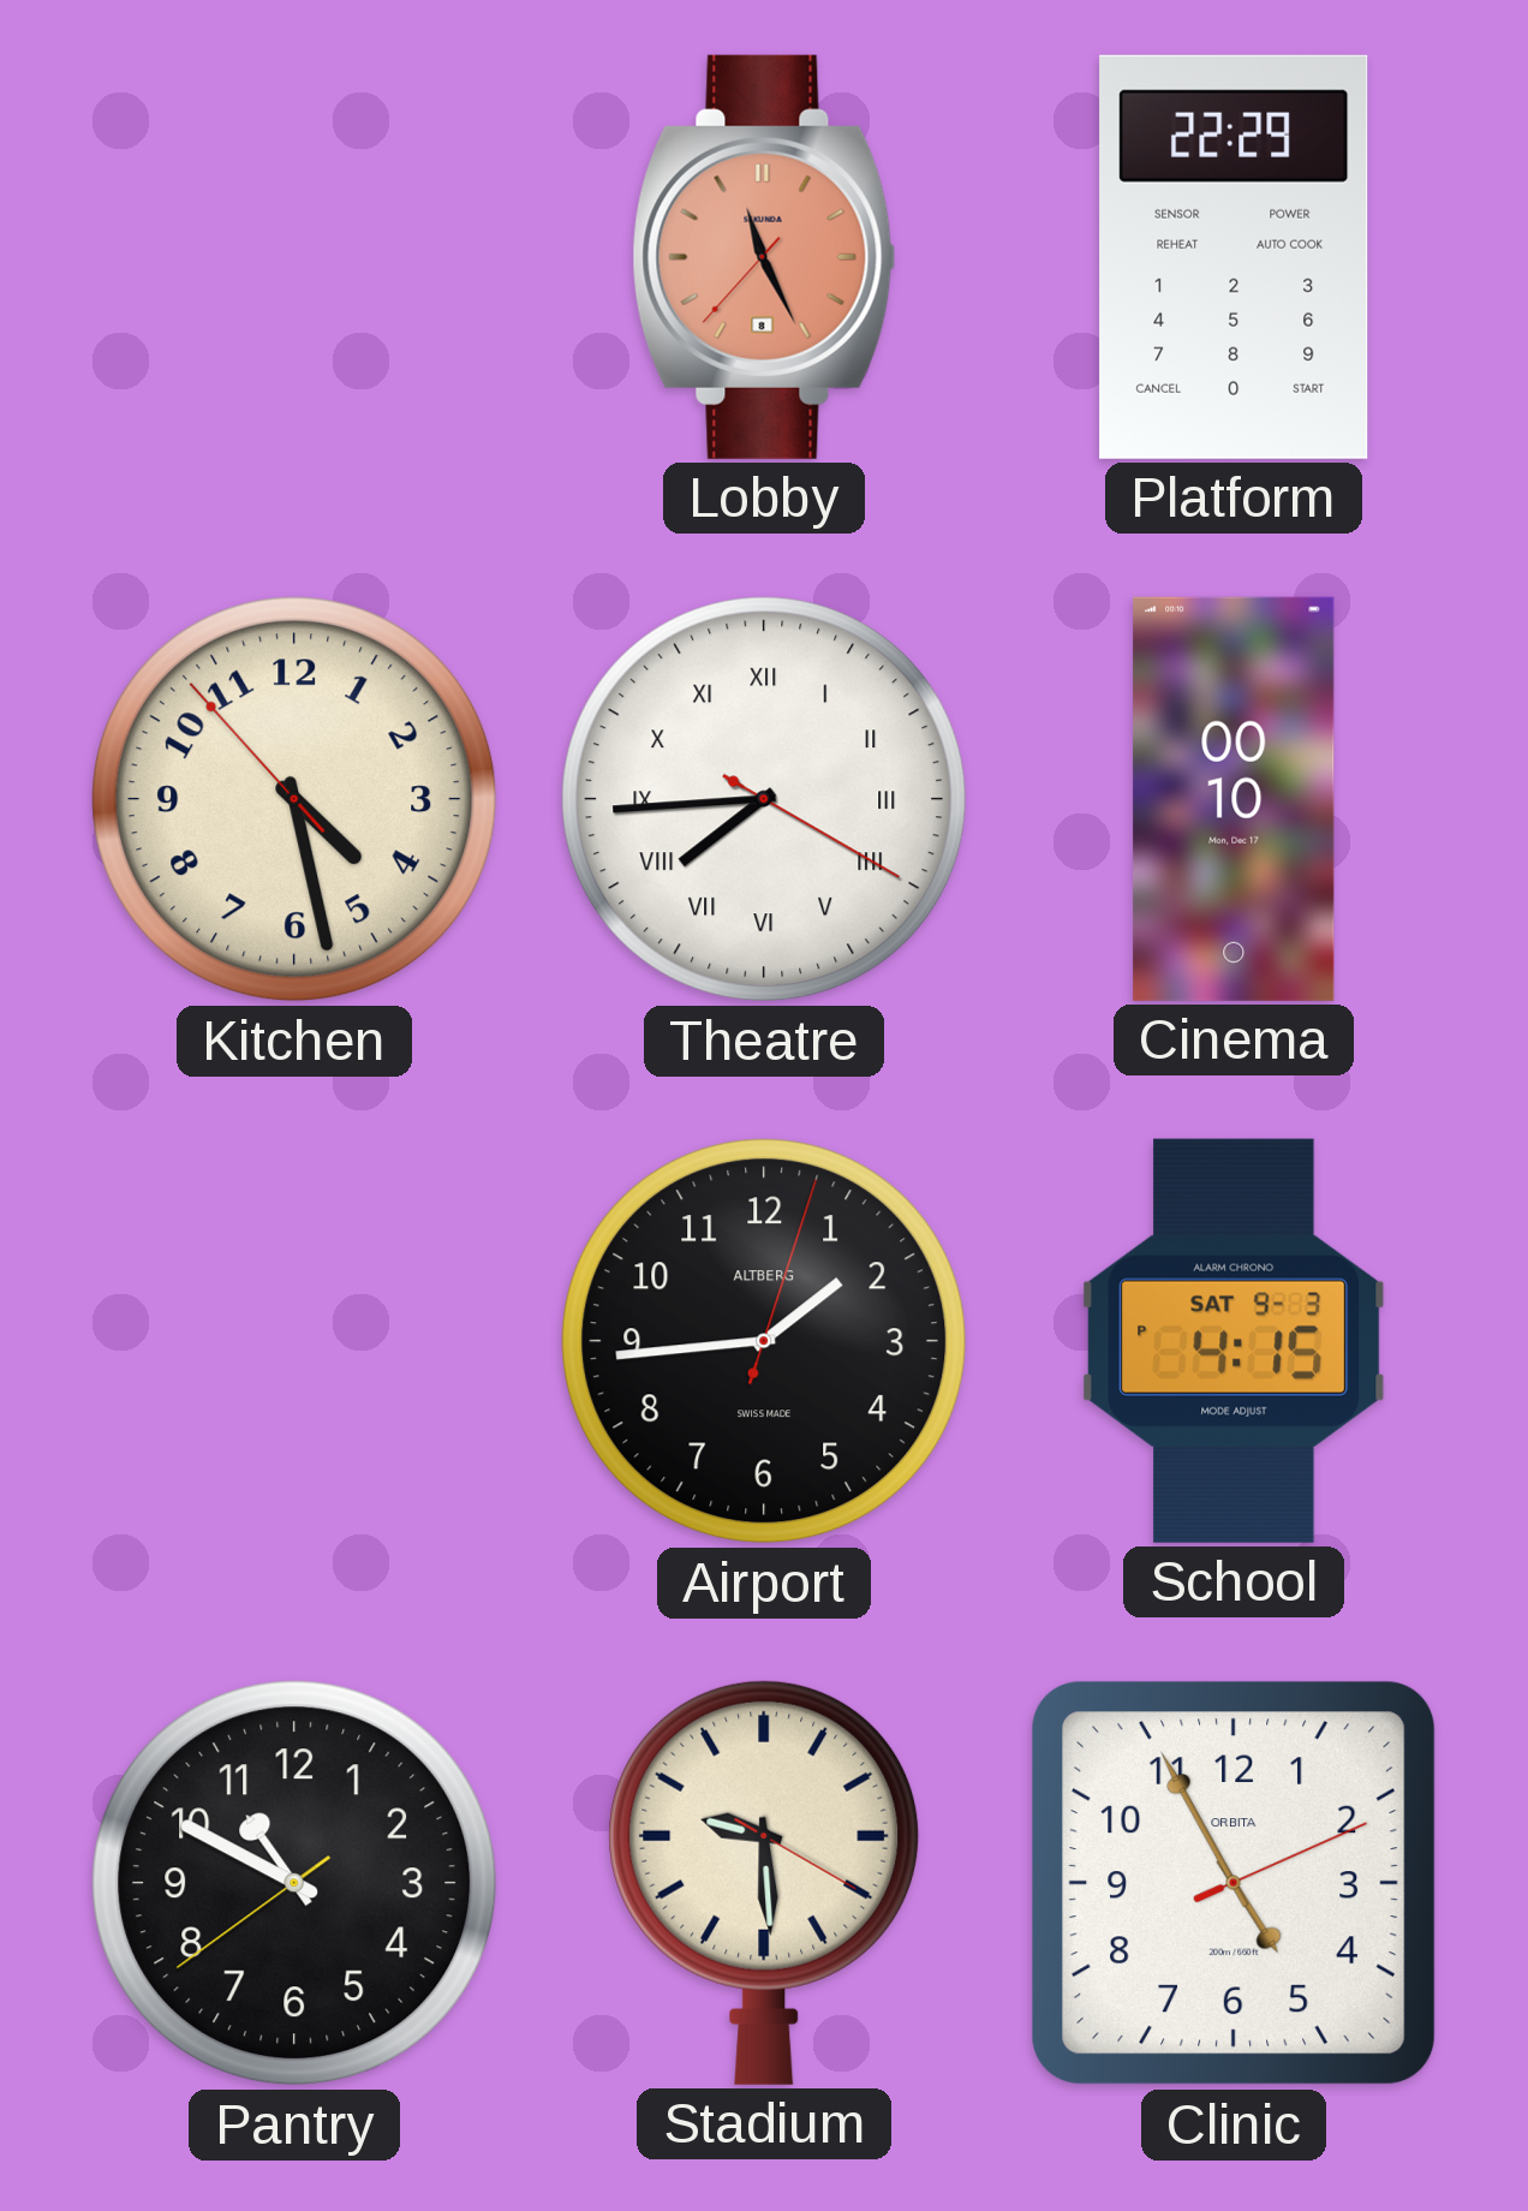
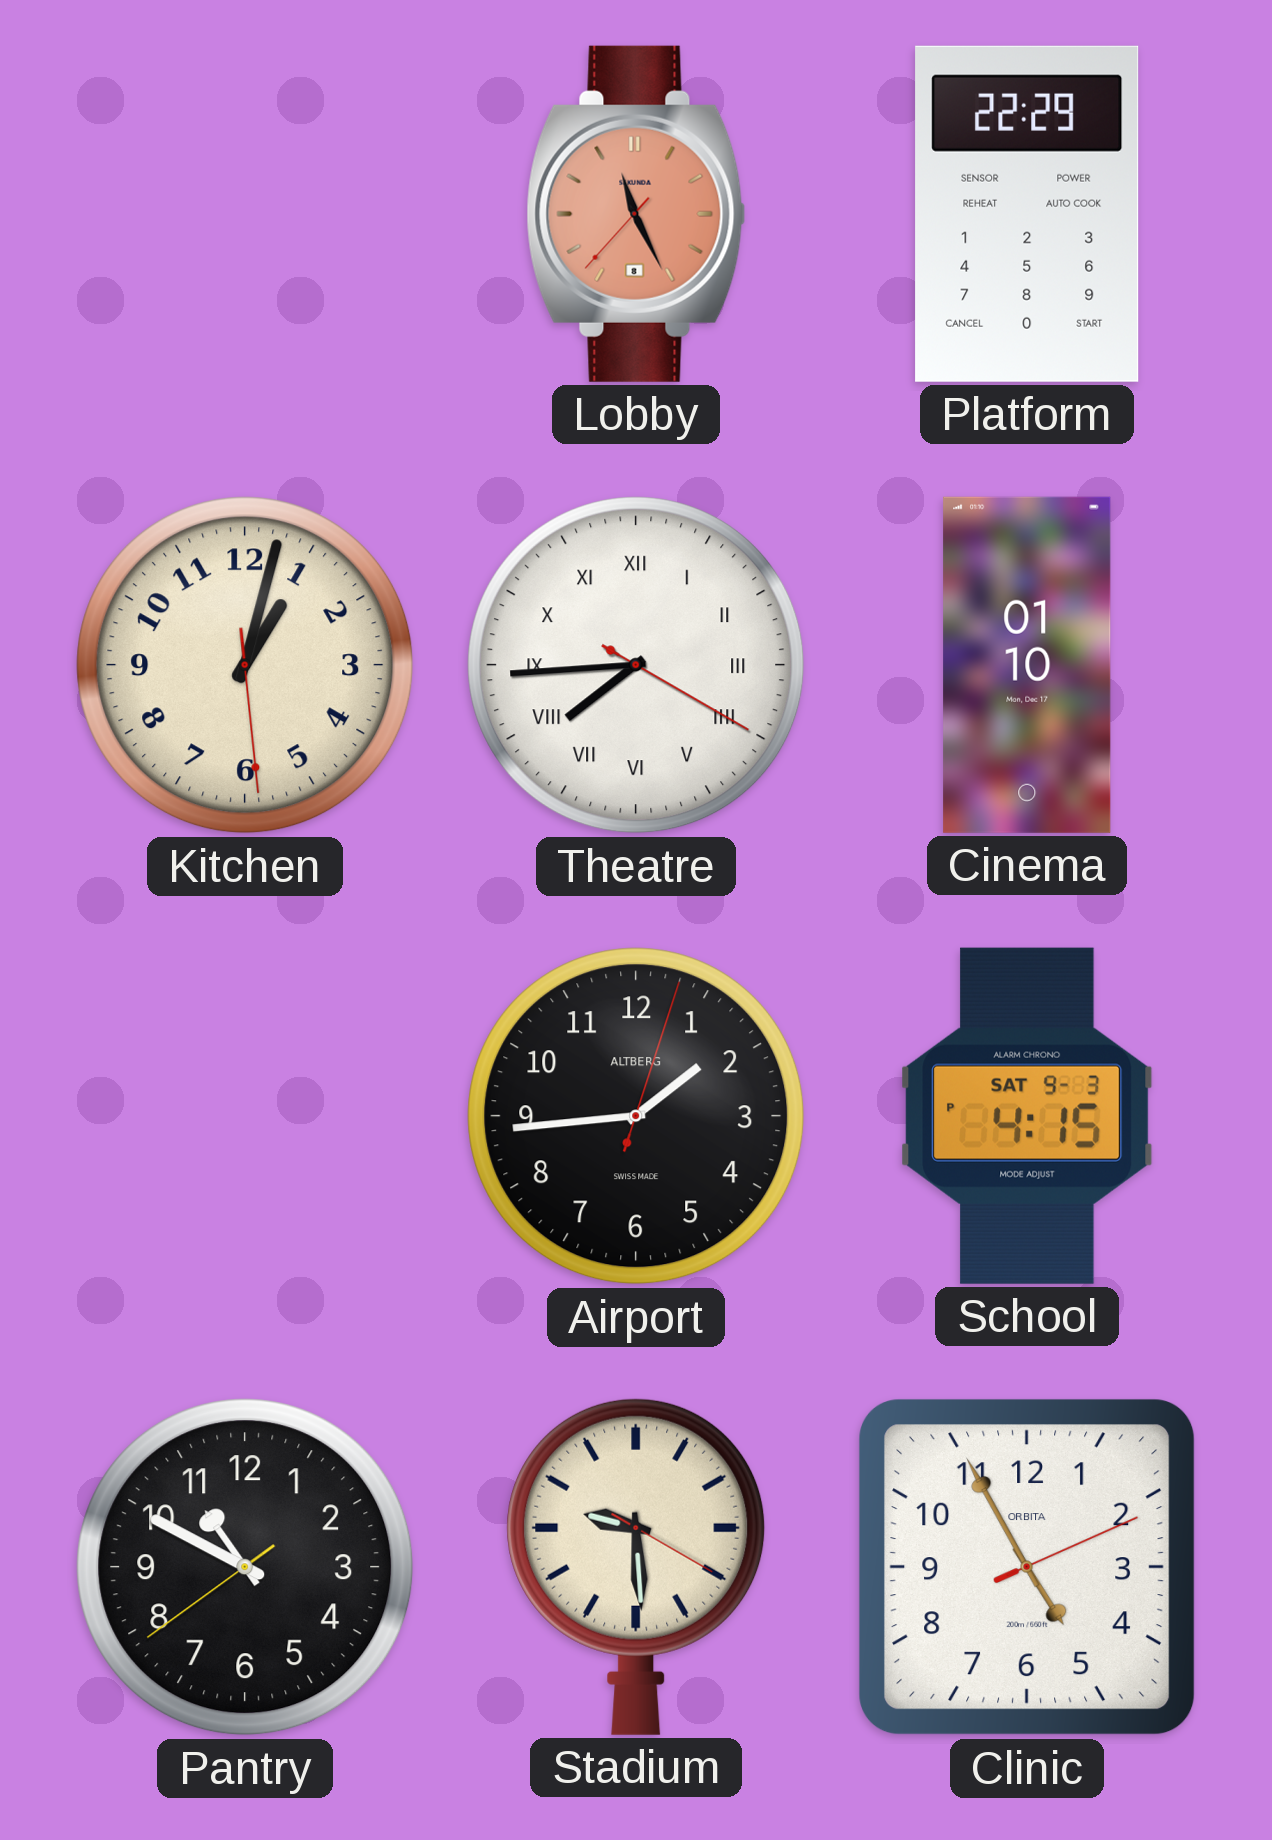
Kitchen: 4:27 -> 1:02
Cinema: 00:10 -> 01:10
